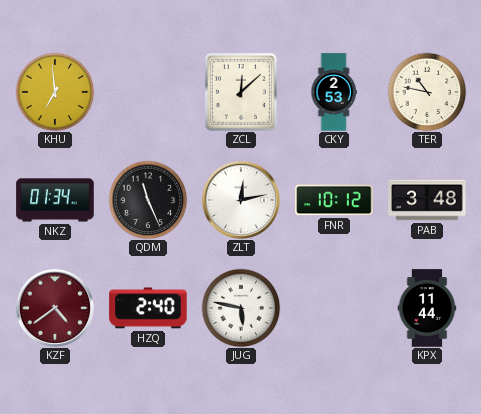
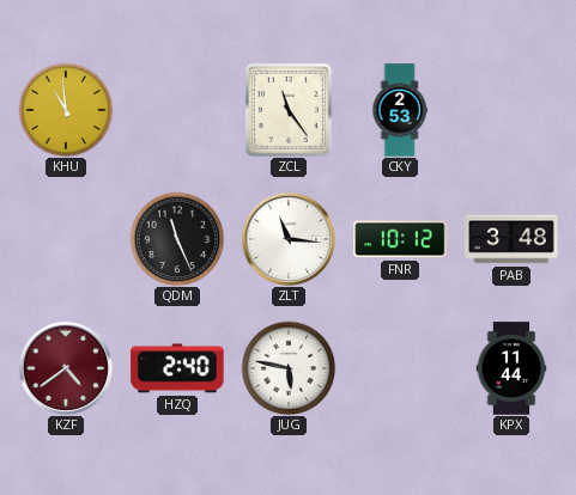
KHU: 6:59 -> 10:59
ZCL: 12:08 -> 11:24
TER: 10:47 -> none
NKZ: 01:34 -> none
ZLT: 12:13 -> 11:16
